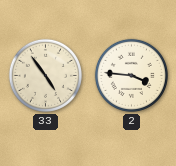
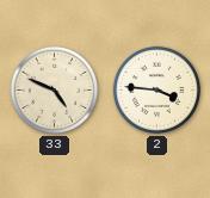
33: 4:54 -> 4:49
